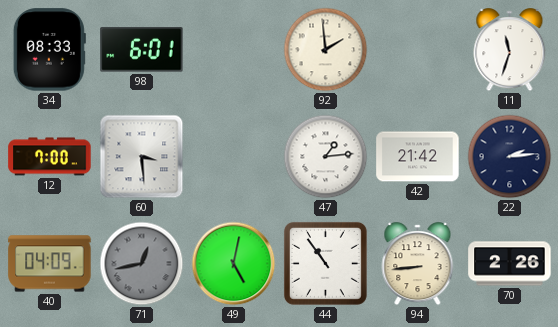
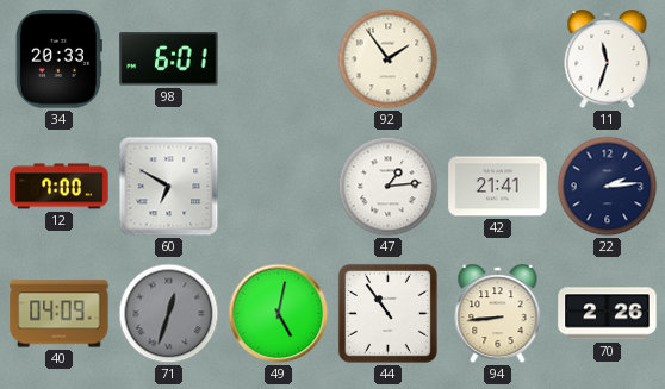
34: 08:33 -> 20:33
92: 1:59 -> 1:54
60: 3:29 -> 6:50
42: 21:42 -> 21:41
71: 12:43 -> 12:33
